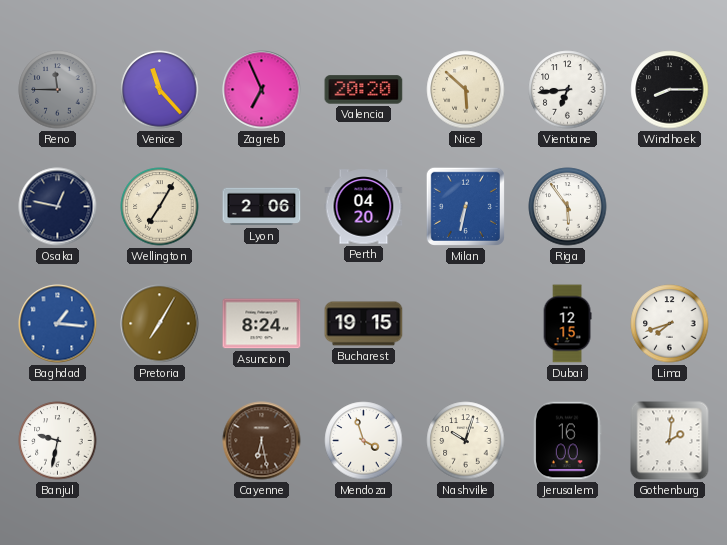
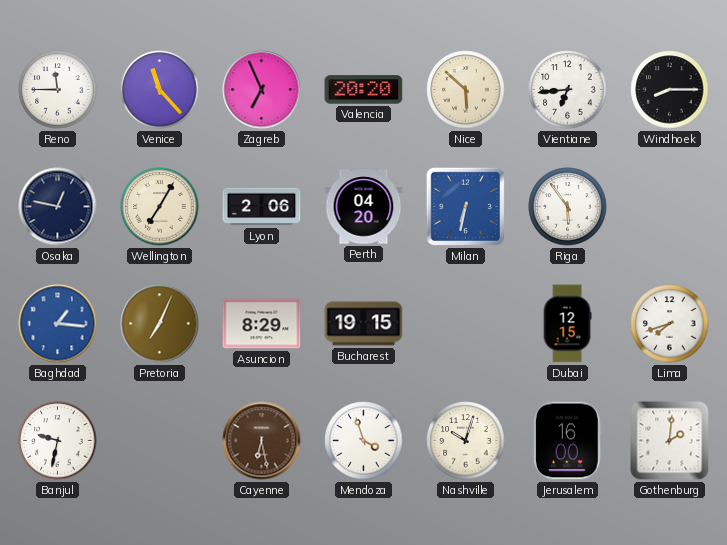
Reno dial: grey -> white
Pretoria: 7:05 -> 7:04
Asuncion: 8:24 -> 8:29
